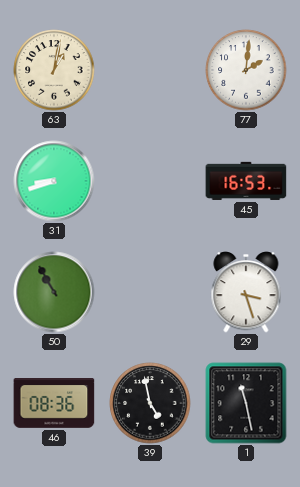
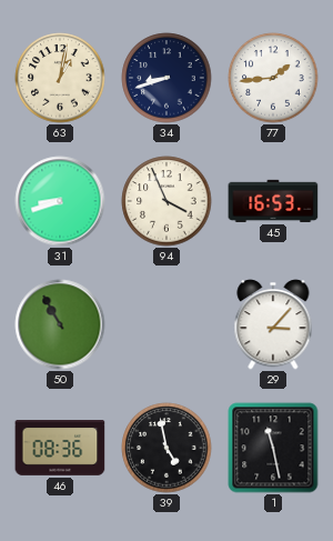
34: none -> 8:42
77: 2:01 -> 1:44
94: none -> 3:56
29: 3:27 -> 3:07
